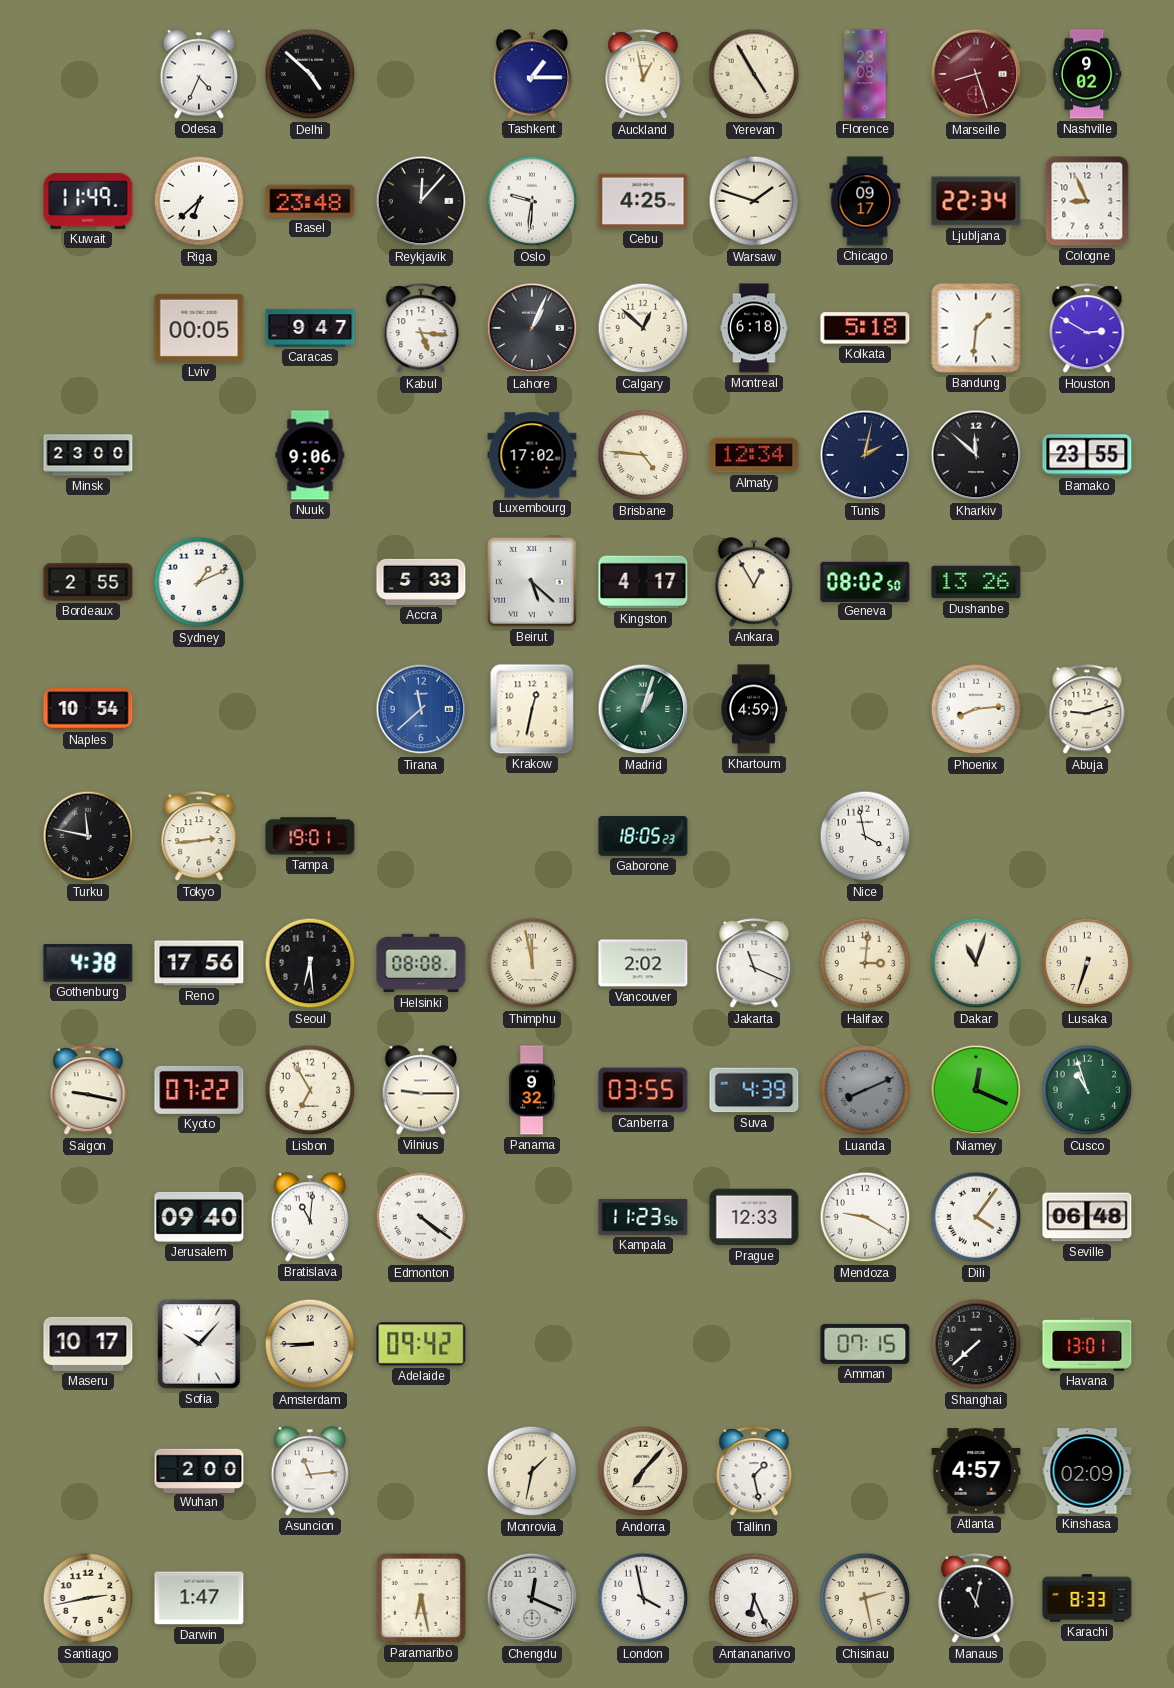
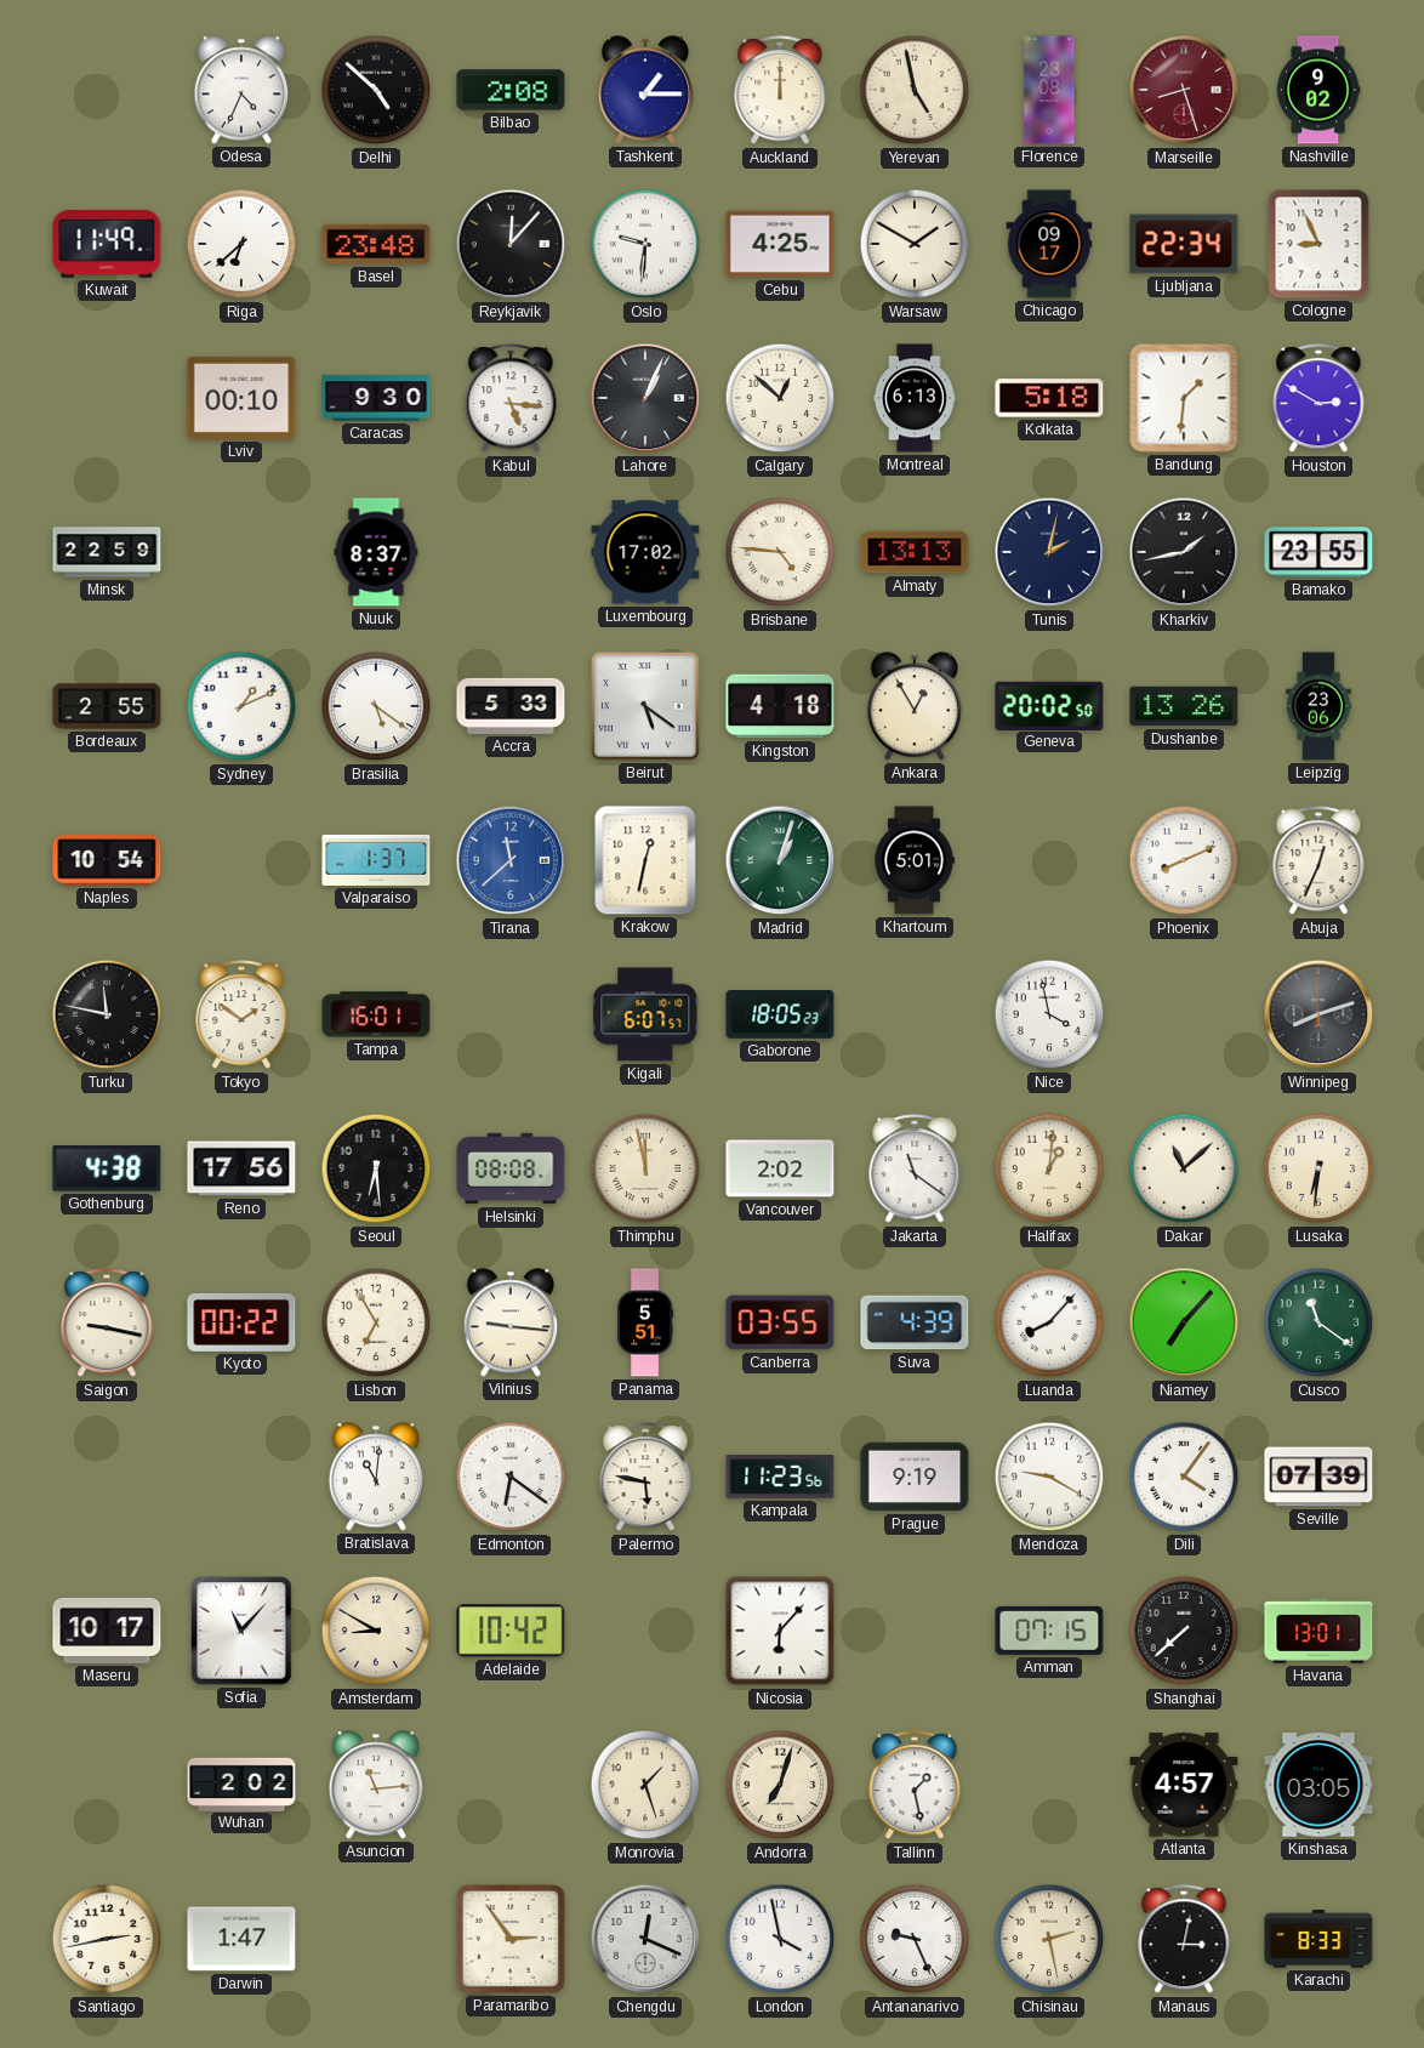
Bilbao: none -> 2:08
Auckland: 12:58 -> 12:00
Yerevan: 4:55 -> 4:58
Warsaw: 1:48 -> 1:50
Lviv: 00:05 -> 00:10
Caracas: 9:47 -> 9:30
Montreal: 6:18 -> 6:13
Minsk: 23:00 -> 22:59
Nuuk: 9:06 -> 8:37
Almaty: 12:34 -> 13:13
Kharkiv: 11:52 -> 1:43
Brasilia: none -> 5:21
Beirut: 5:22 -> 5:21
Kingston: 4:17 -> 4:18
Geneva: 08:02 -> 20:02
Leipzig: none -> 23:06
Valparaiso: none -> 1:37
Khartoum: 4:59 -> 5:01
Phoenix: 8:14 -> 8:11
Abuja: 9:12 -> 12:34
Tokyo: 2:44 -> 1:51
Tampa: 19:01 -> 16:01
Kigali: none -> 6:07
Winnipeg: none -> 8:12
Jakarta: 11:19 -> 11:21
Halifax: 3:01 -> 1:01
Dakar: 11:03 -> 11:08
Lusaka: 6:33 -> 6:31
Kyoto: 07:22 -> 00:22
Vilnius: 9:15 -> 9:16
Panama: 9:32 -> 5:51
Luanda: 8:11 -> 8:07
Luanda dial: grey -> white
Niamey: 12:19 -> 7:07
Cusco: 10:57 -> 11:21
Jerusalem: 09:40 -> none
Edmonton: 4:21 -> 6:21
Palermo: none -> 5:47
Prague: 12:33 -> 9:19
Seville: 06:48 -> 07:39
Sofia: 10:07 -> 11:07
Amsterdam: 8:45 -> 8:50
Adelaide: 09:42 -> 10:42
Nicosia: none -> 6:07
Wuhan: 2:00 -> 2:02
Monrovia: 1:32 -> 1:27
Andorra: 7:07 -> 7:03
Kinshasa: 02:09 -> 03:05
Paramaribo: 6:28 -> 2:54
Antananarivo: 6:26 -> 9:26
Manaus: 11:02 -> 3:02
